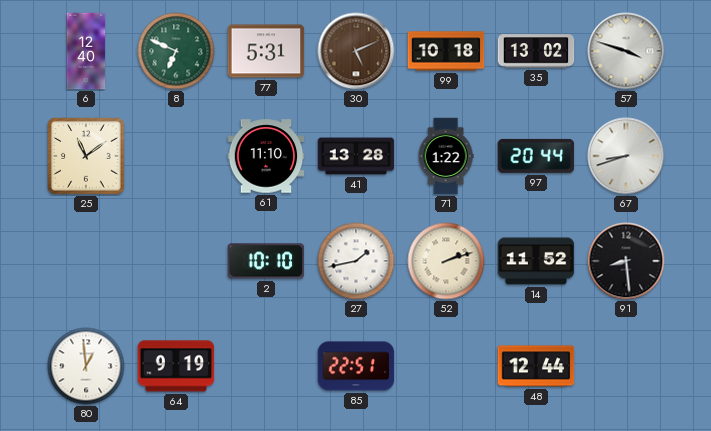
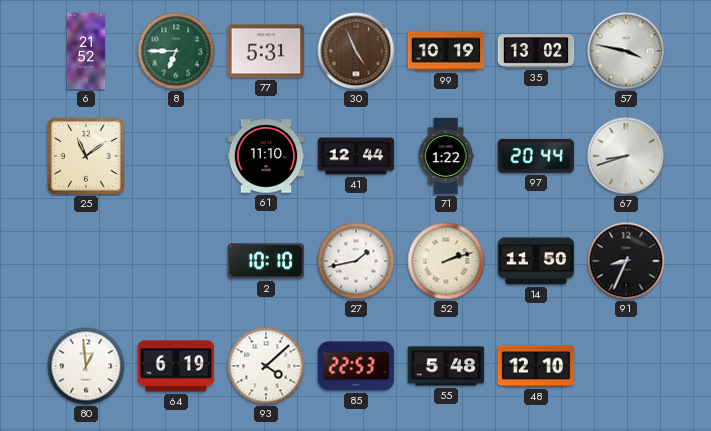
6: 12:40 -> 21:52
8: 6:49 -> 6:45
30: 5:11 -> 4:56
99: 10:18 -> 10:19
57: 3:48 -> 3:47
41: 13:28 -> 12:44
14: 11:52 -> 11:50
91: 8:29 -> 8:34
64: 9:19 -> 6:19
93: none -> 4:08
85: 22:51 -> 22:53
55: none -> 5:48
48: 12:44 -> 12:10
